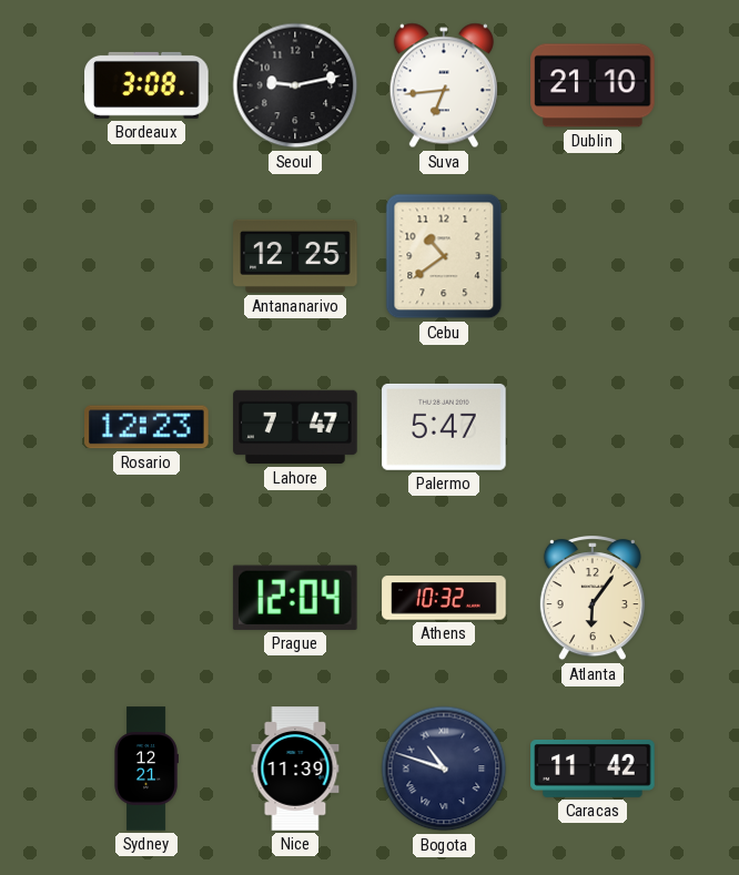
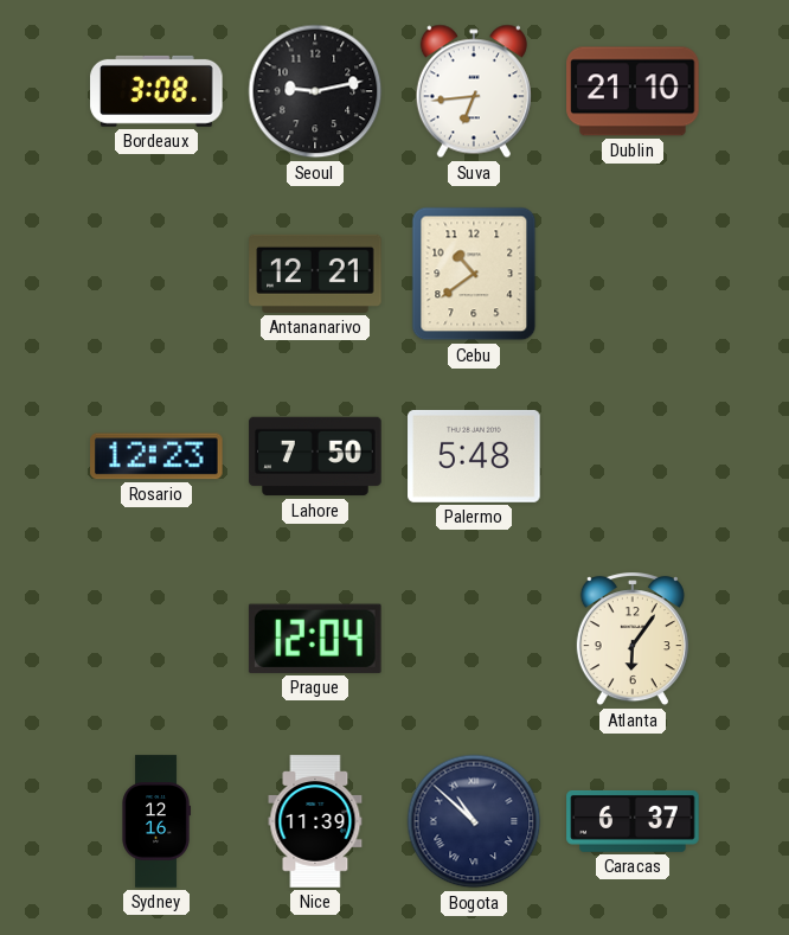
Antananarivo: 12:25 -> 12:21
Lahore: 7:47 -> 7:50
Palermo: 5:47 -> 5:48
Athens: 10:32 -> none
Sydney: 12:21 -> 12:16
Bogota: 10:48 -> 10:52
Caracas: 11:42 -> 6:37
